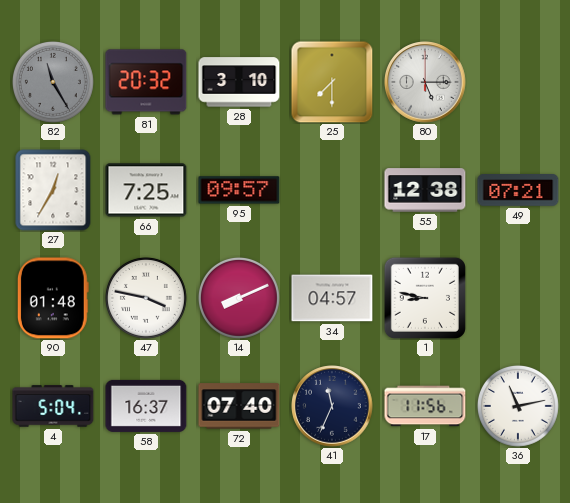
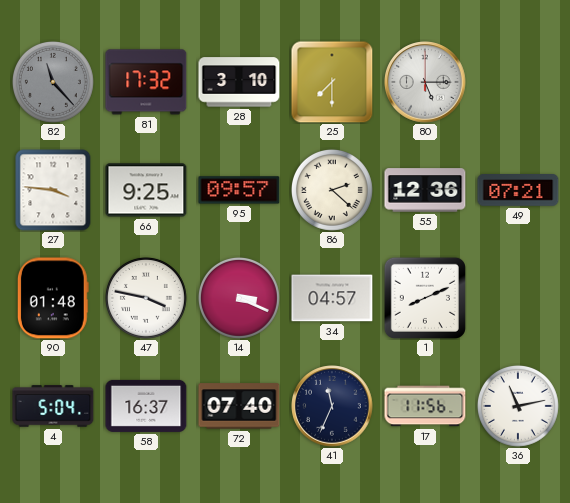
82: 11:25 -> 11:23
81: 20:32 -> 17:32
27: 12:35 -> 3:46
66: 7:25 -> 9:25
86: none -> 2:22
55: 12:38 -> 12:36
14: 8:11 -> 3:19
1: 8:47 -> 8:11
